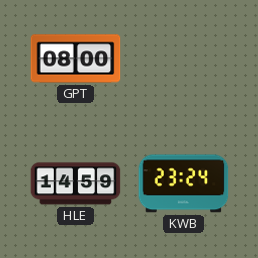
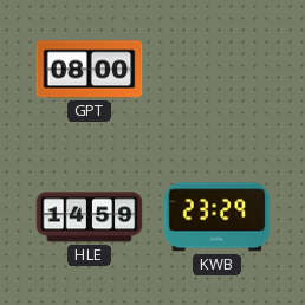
KWB: 23:24 -> 23:29
